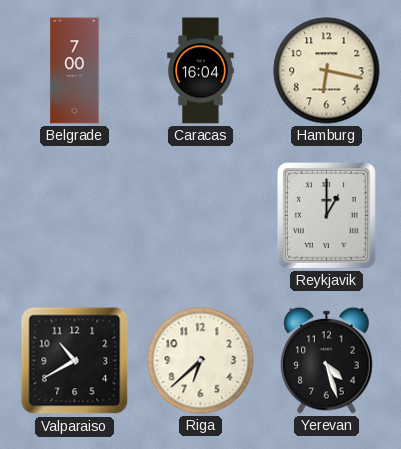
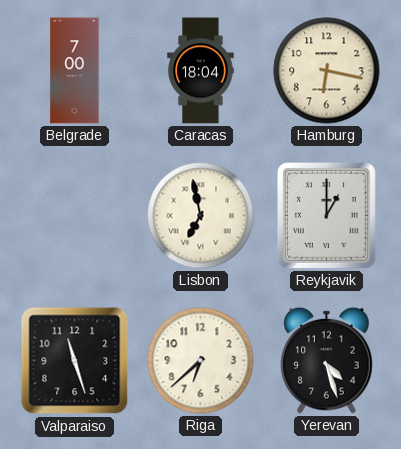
Caracas: 16:04 -> 18:04
Lisbon: none -> 6:58
Valparaiso: 10:40 -> 11:27
